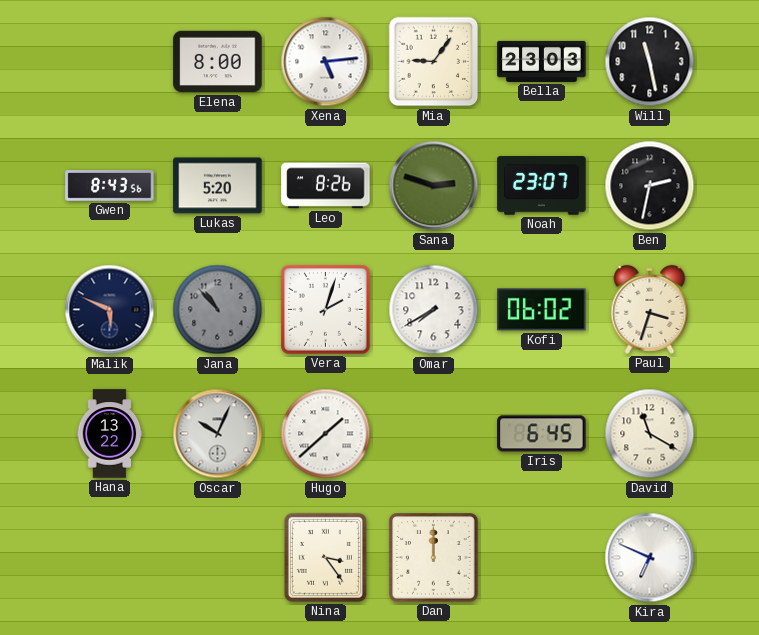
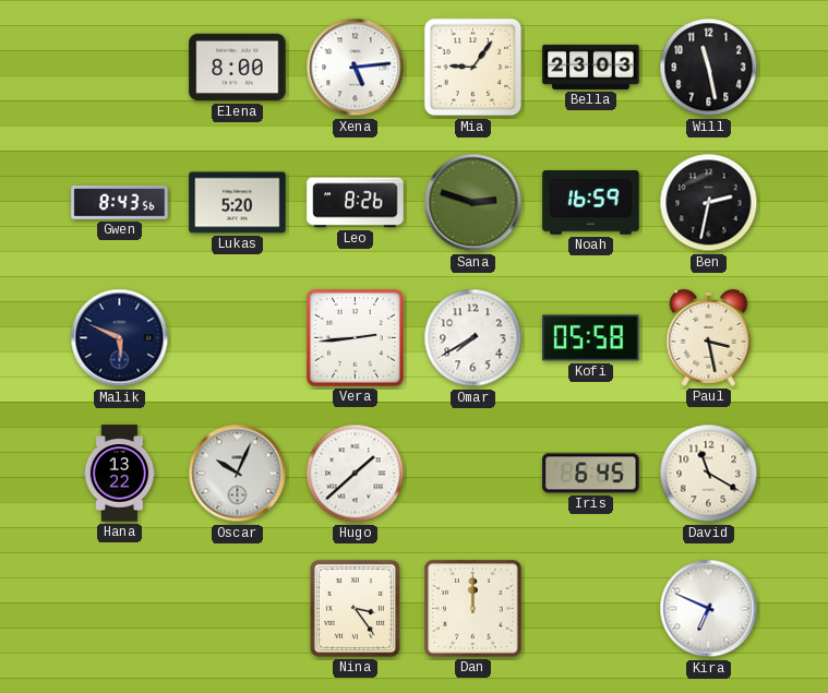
Noah: 23:07 -> 16:59
Jana: 10:53 -> none
Vera: 2:03 -> 2:44
Kofi: 06:02 -> 05:58
Paul: 3:33 -> 3:28
